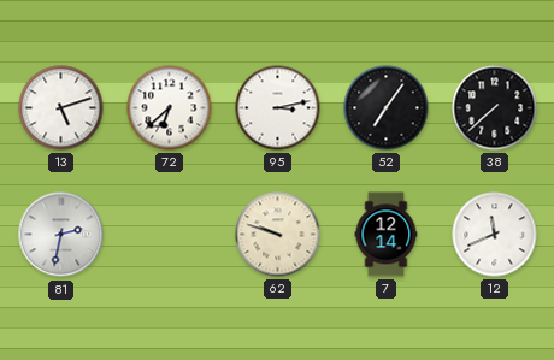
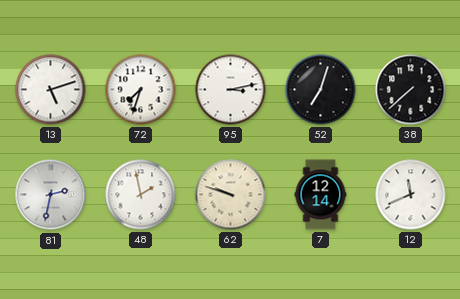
72: 6:38 -> 7:33
52: 7:06 -> 7:03
48: none -> 1:58
